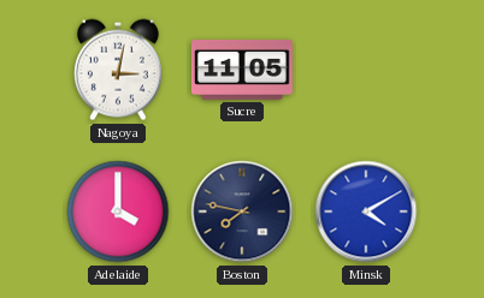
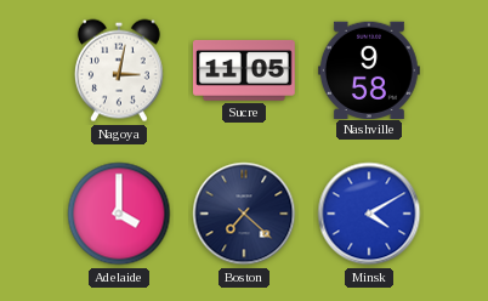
Nashville: none -> 9:58
Boston: 7:47 -> 7:22
